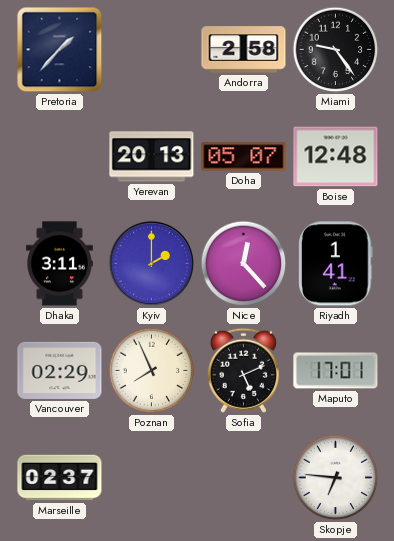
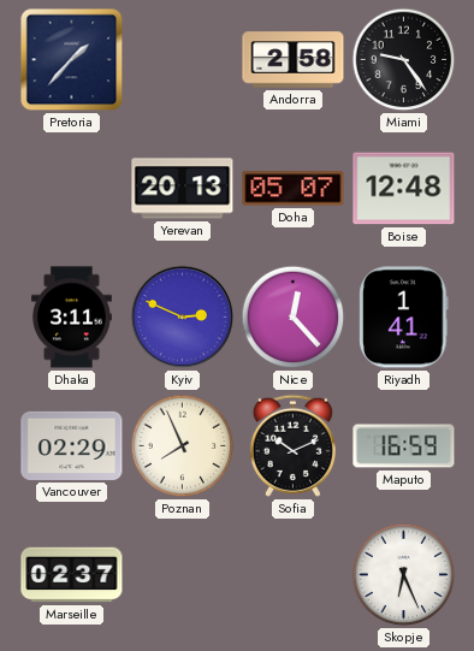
Kyiv: 2:00 -> 2:49
Sofia: 5:11 -> 10:11
Maputo: 17:01 -> 16:59
Skopje: 6:46 -> 6:26
